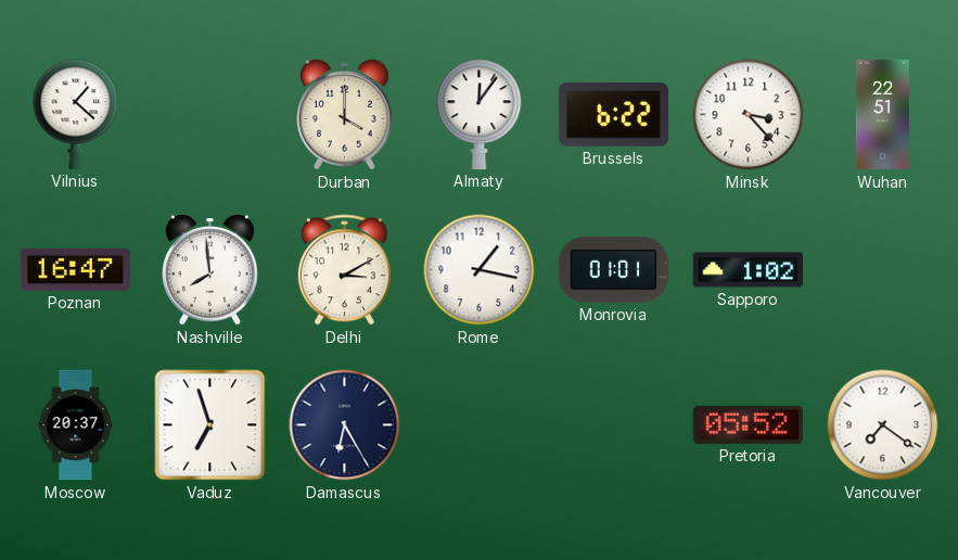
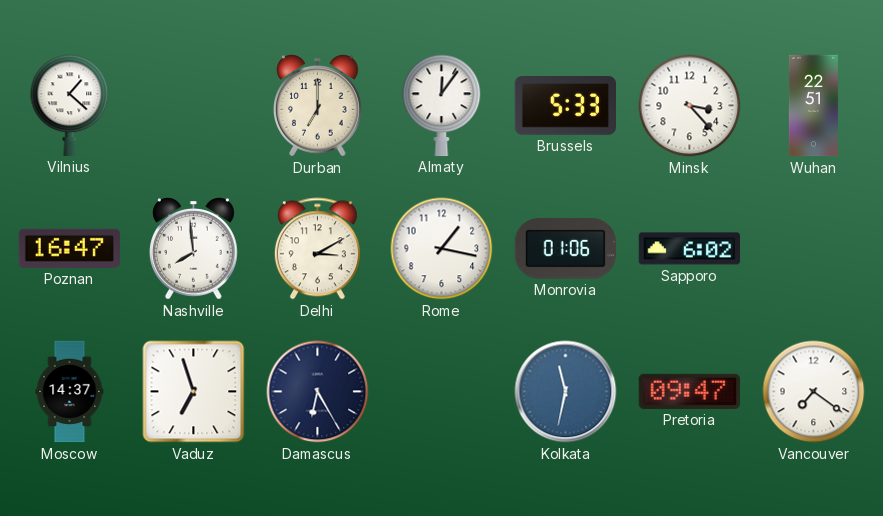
Durban: 4:00 -> 7:00
Brussels: 6:22 -> 5:33
Monrovia: 01:01 -> 01:06
Sapporo: 1:02 -> 6:02
Moscow: 20:37 -> 14:37
Kolkata: none -> 11:32
Pretoria: 05:52 -> 09:47
